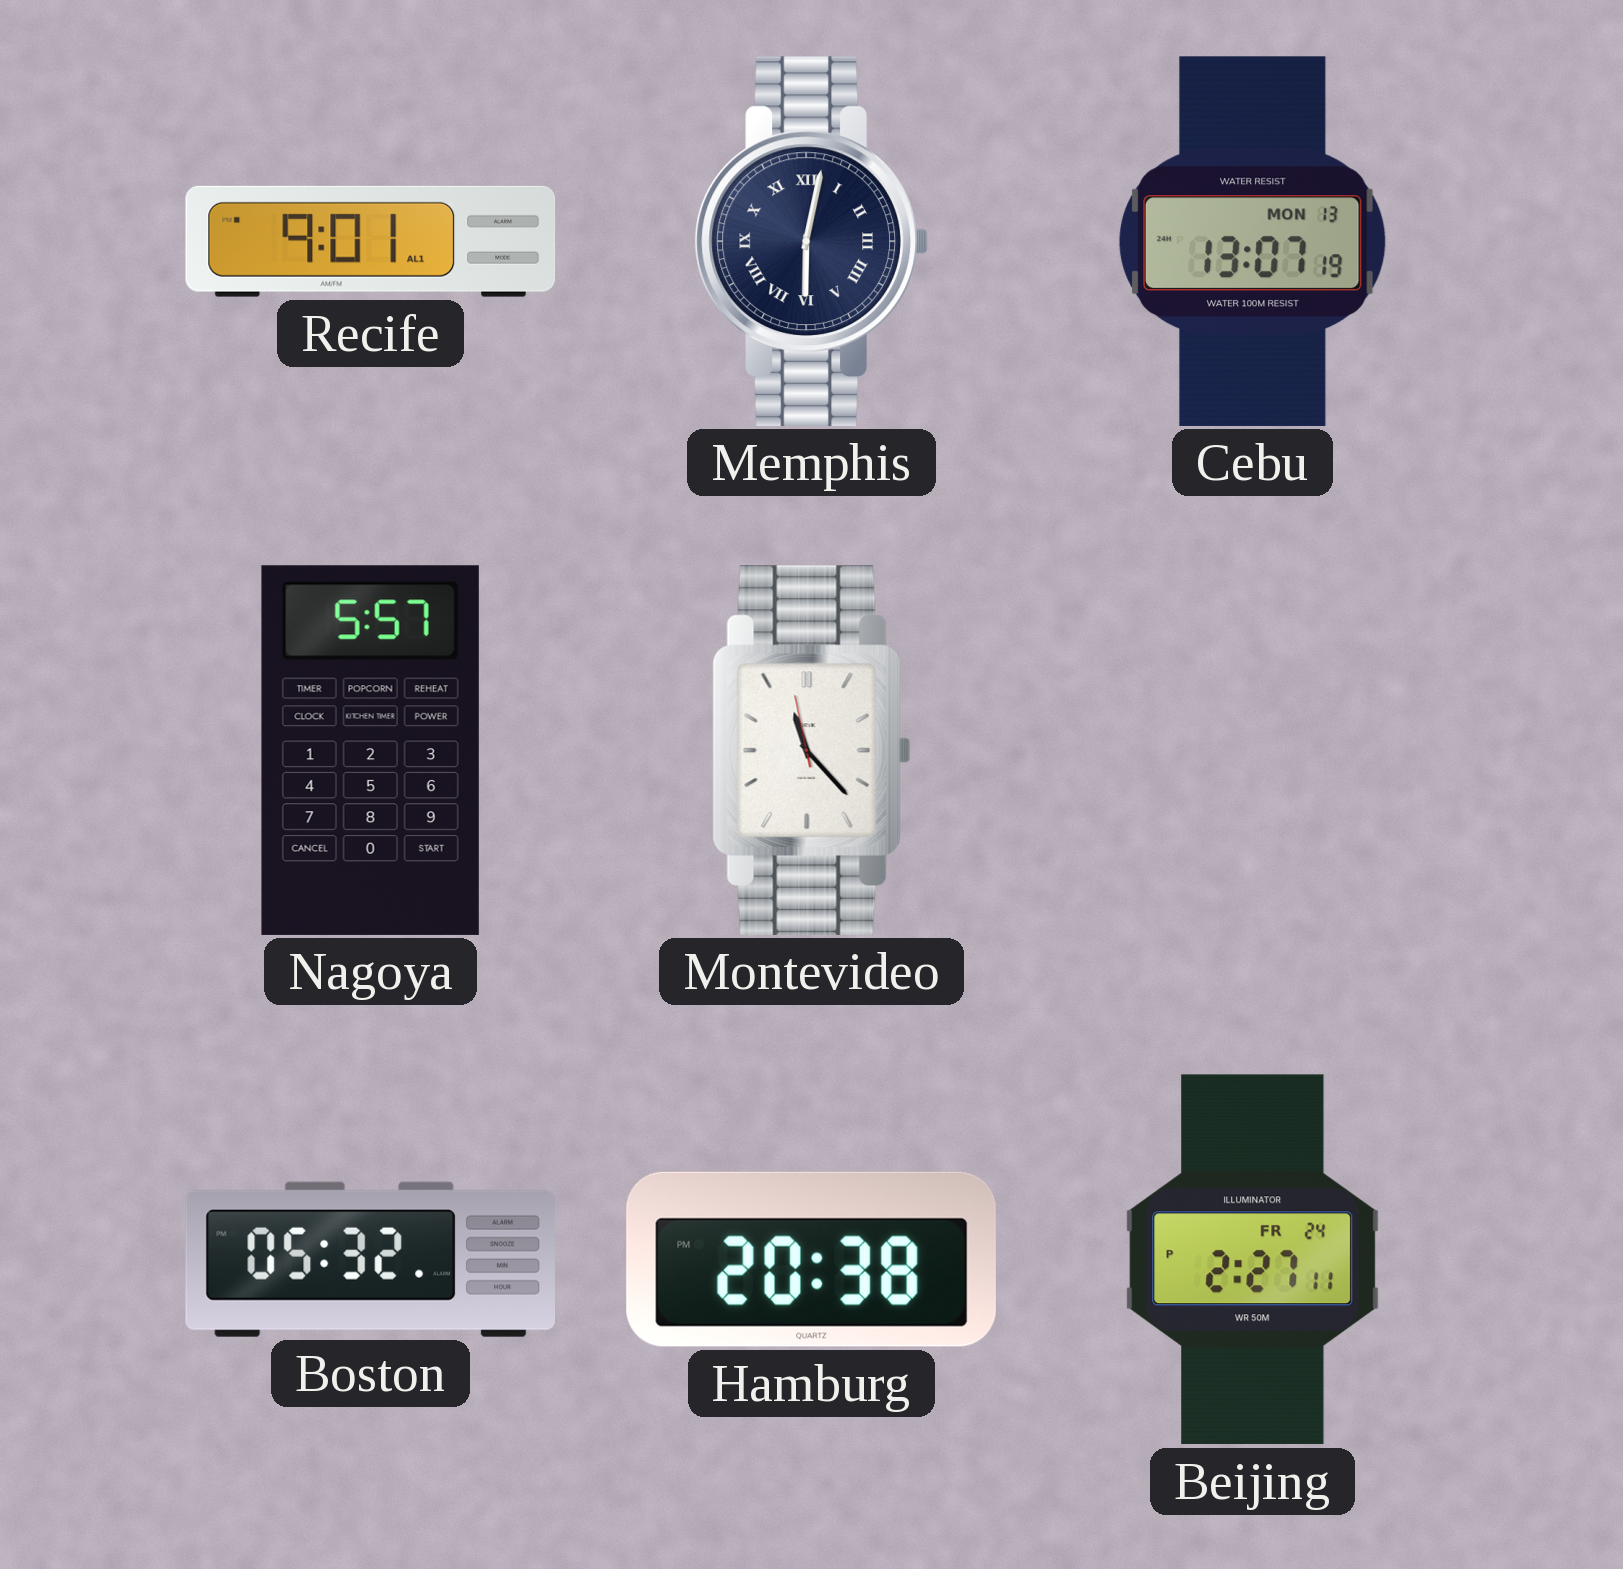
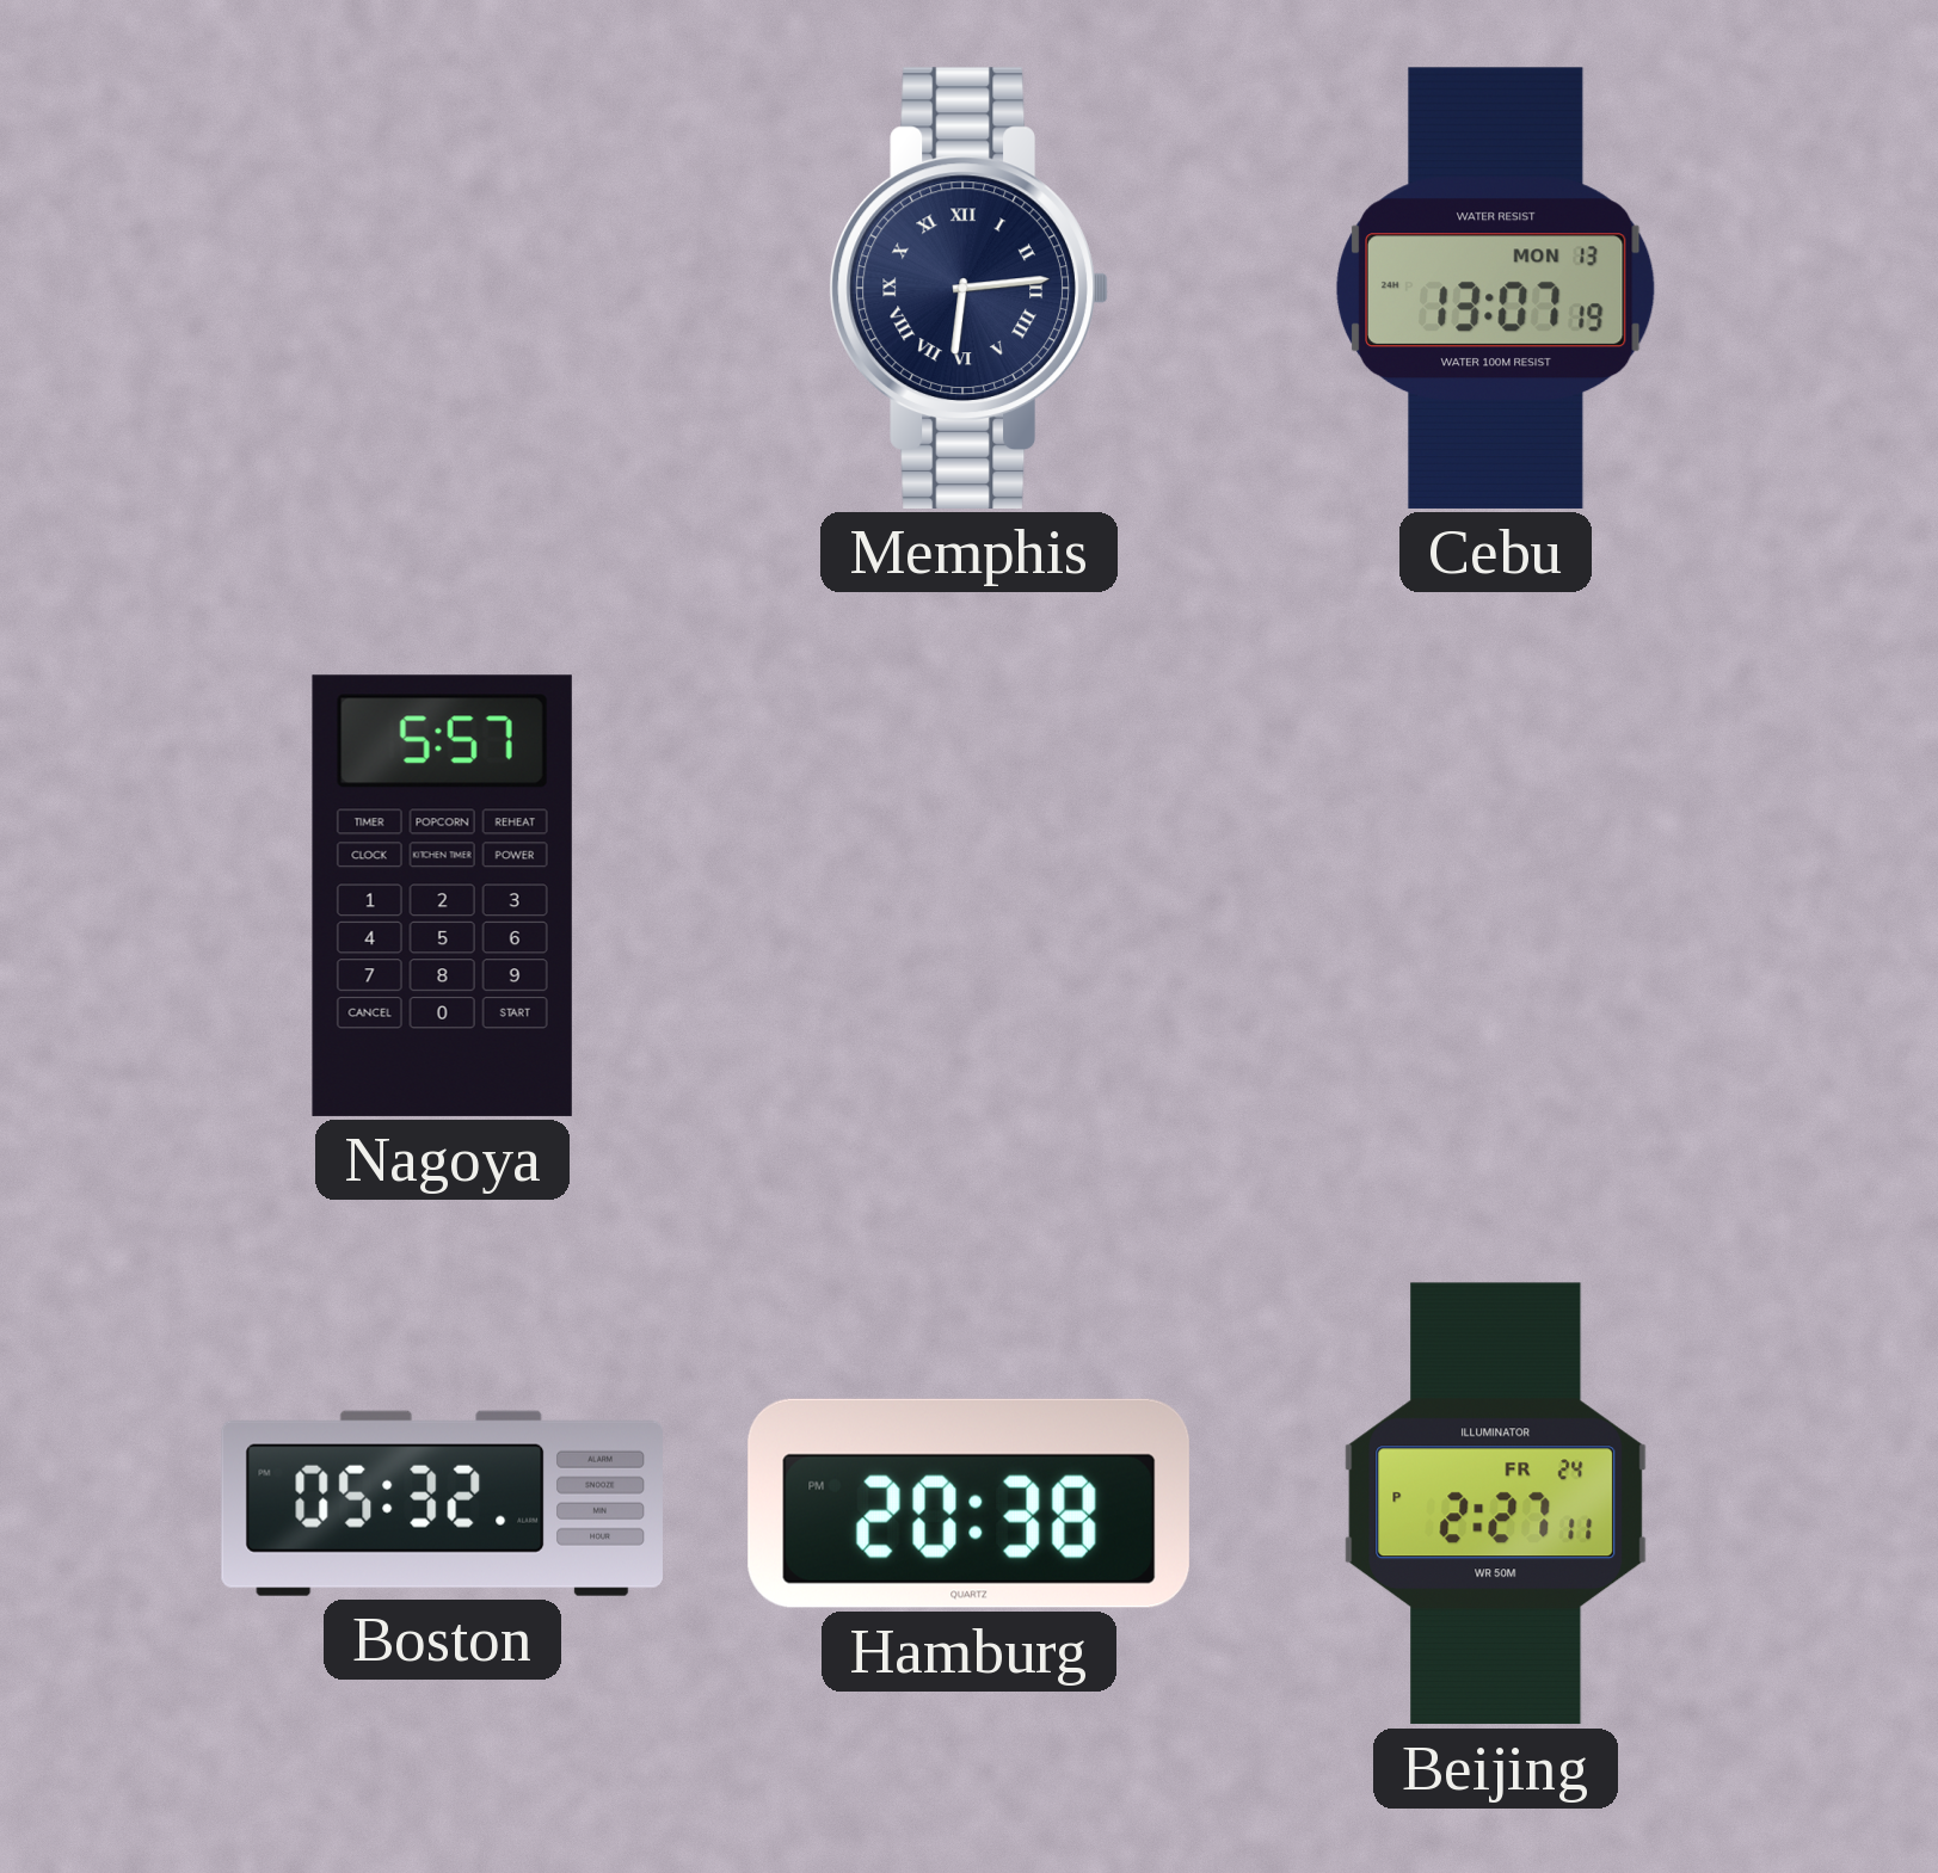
Recife: 9:01 -> none
Memphis: 6:02 -> 6:14
Montevideo: 11:22 -> none
